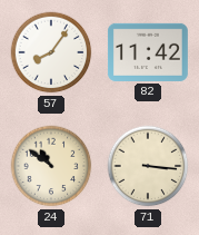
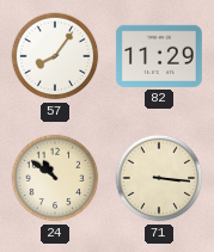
82: 11:42 -> 11:29
